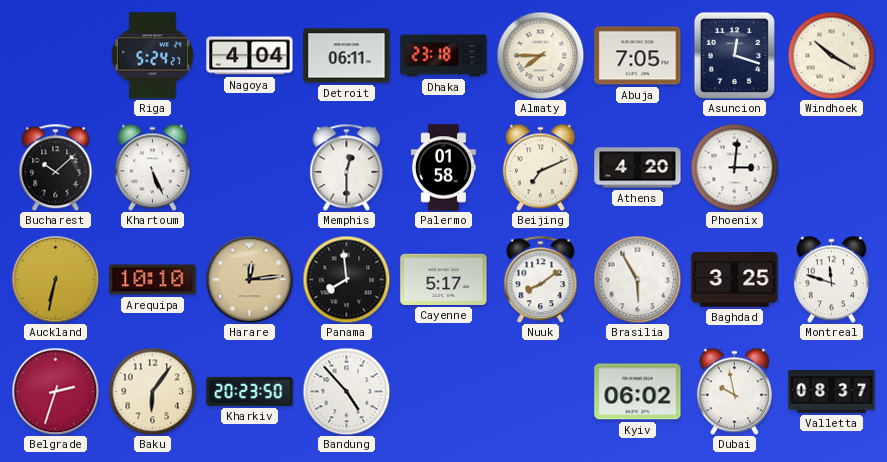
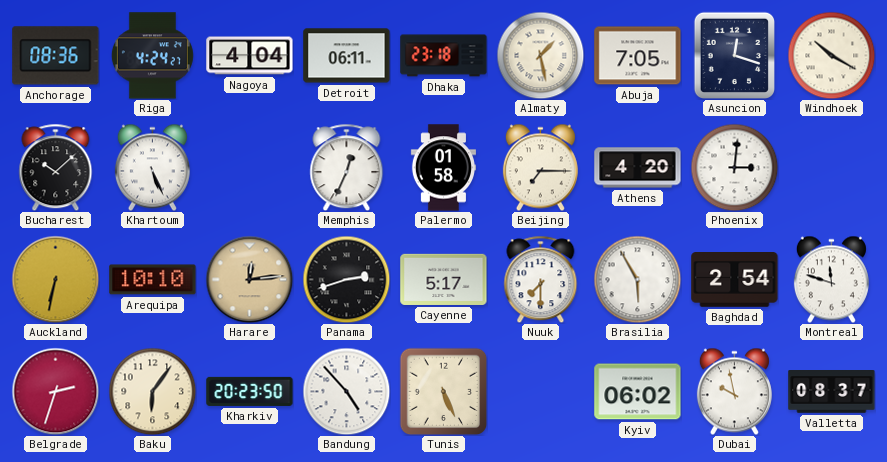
Anchorage: none -> 08:36
Riga: 5:24 -> 4:24
Almaty: 7:45 -> 1:28
Memphis: 12:30 -> 12:34
Beijing: 7:11 -> 7:15
Panama: 7:59 -> 2:42
Nuuk: 8:09 -> 7:30
Baghdad: 3:25 -> 2:54
Tunis: none -> 5:26
